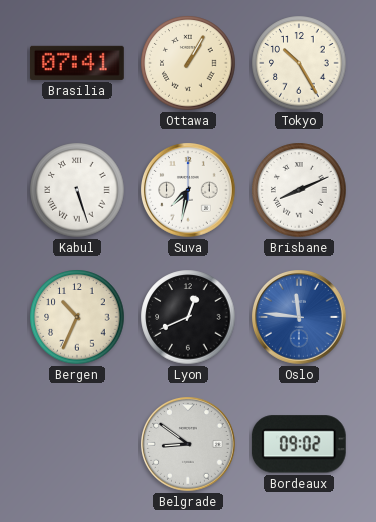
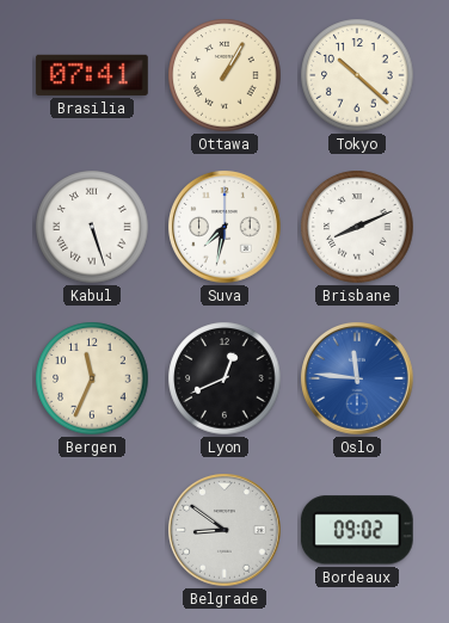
Tokyo: 10:25 -> 10:22
Bergen: 10:34 -> 11:34
